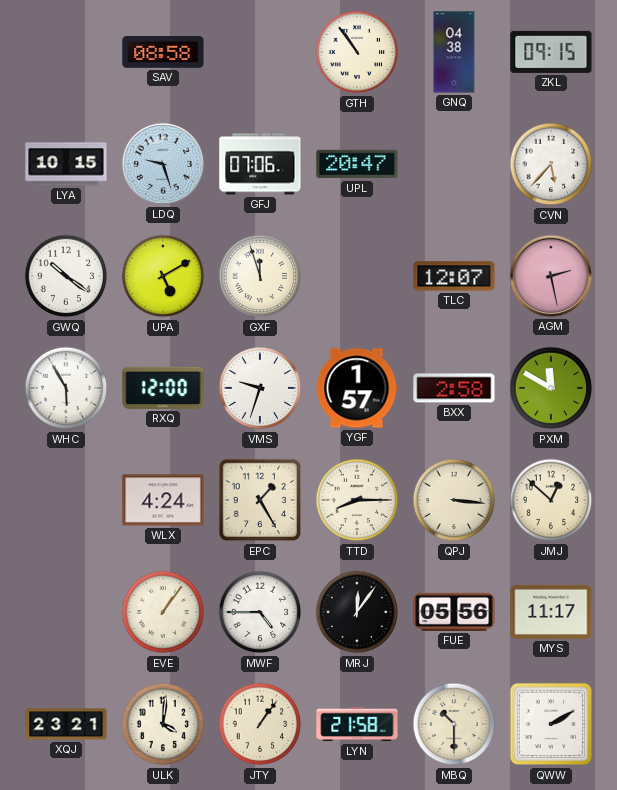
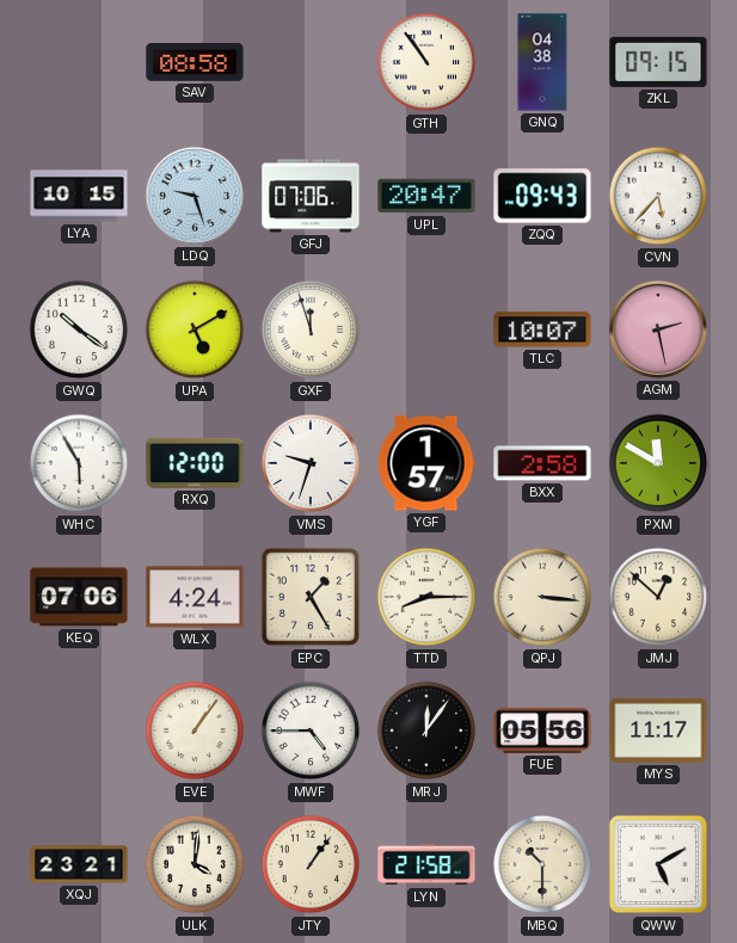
ZQQ: none -> 09:43
TLC: 12:07 -> 10:07
KEQ: none -> 07:06
QWW: 2:10 -> 5:10
